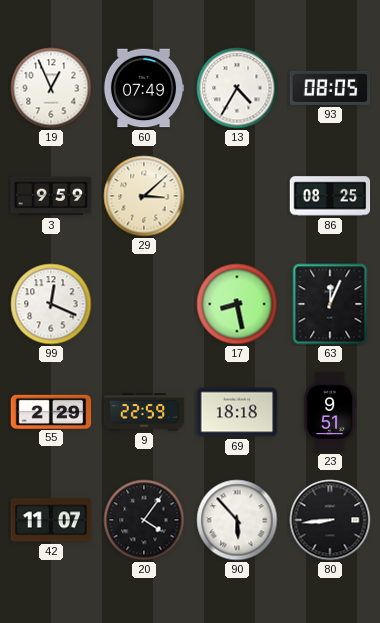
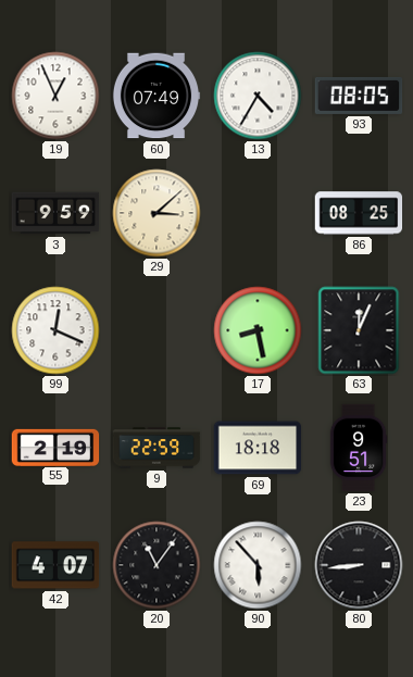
55: 2:29 -> 2:19
42: 11:07 -> 4:07
20: 4:06 -> 11:06
